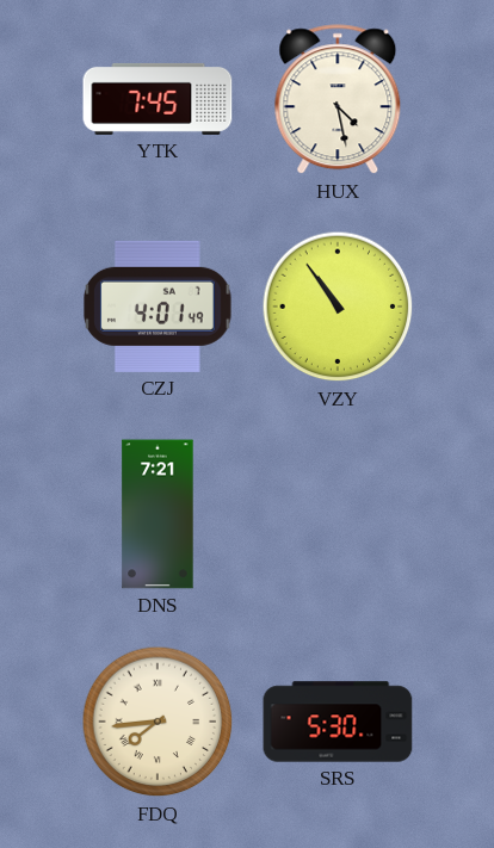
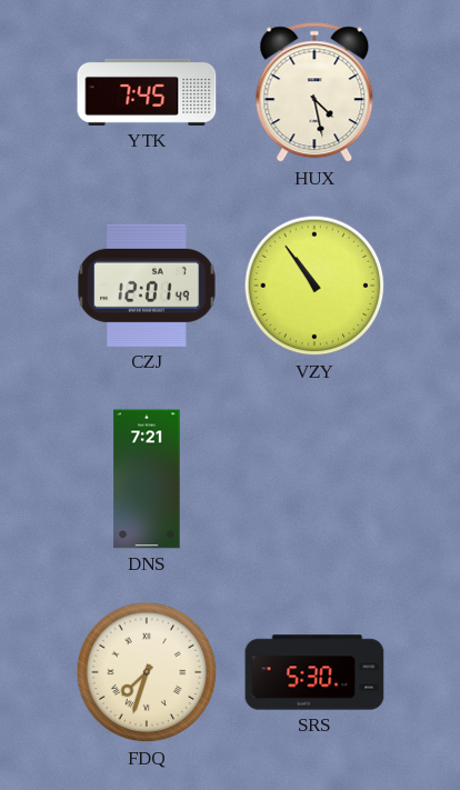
CZJ: 4:01 -> 12:01
FDQ: 7:44 -> 7:33
